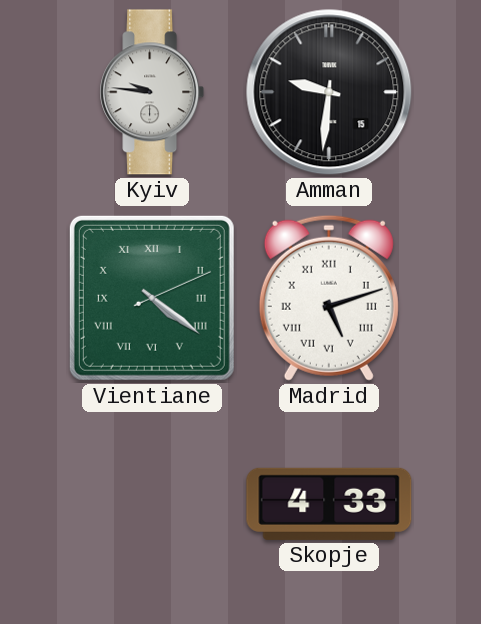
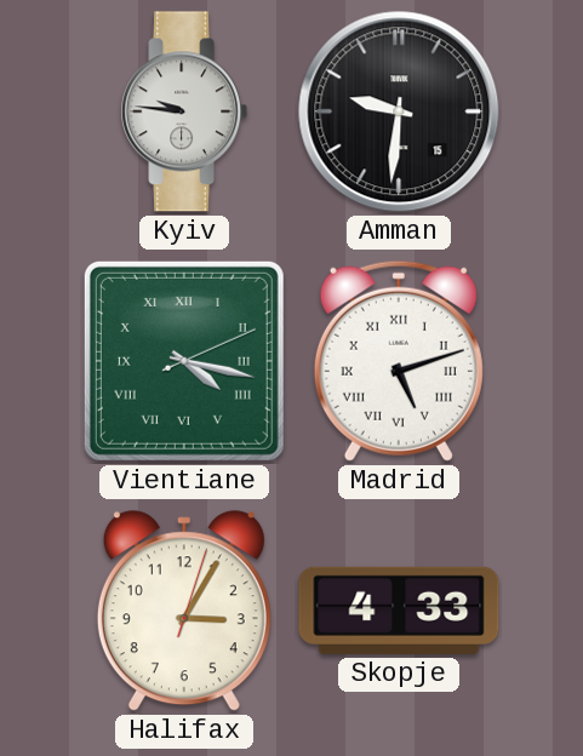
Vientiane: 4:21 -> 4:17
Halifax: none -> 3:05
